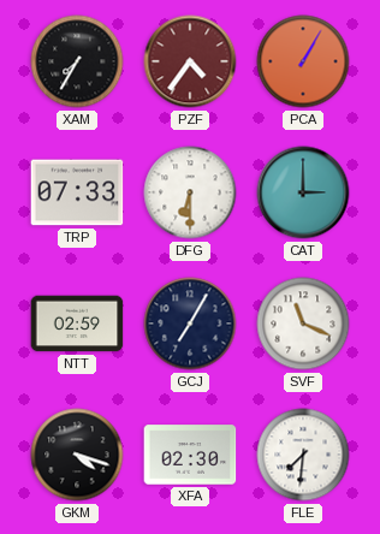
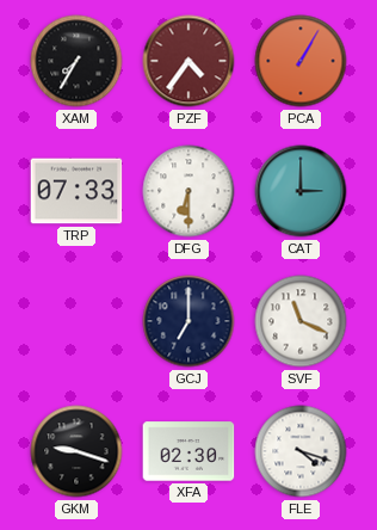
NTT: 02:59 -> none
GCJ: 7:05 -> 7:00
GKM: 4:18 -> 9:18
FLE: 7:31 -> 4:18
